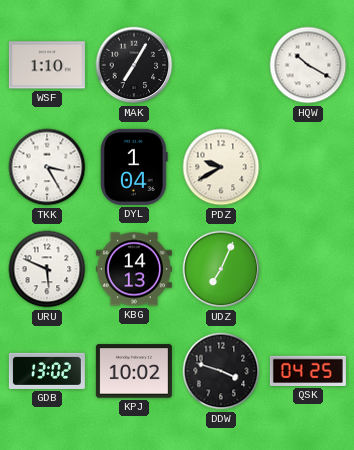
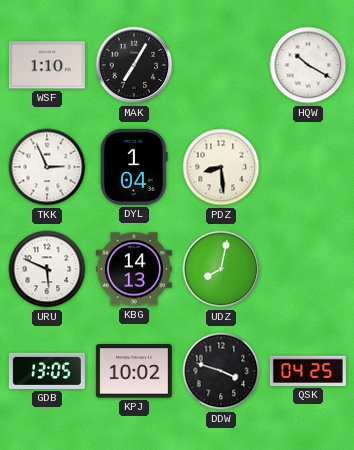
TKK: 3:25 -> 2:56
PDZ: 9:40 -> 8:29
UDZ: 7:04 -> 8:02
GDB: 13:02 -> 13:05
